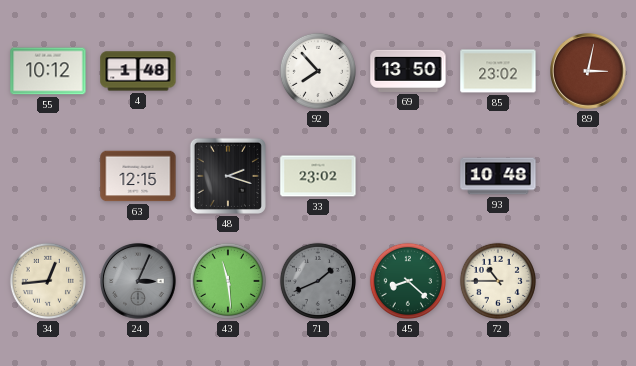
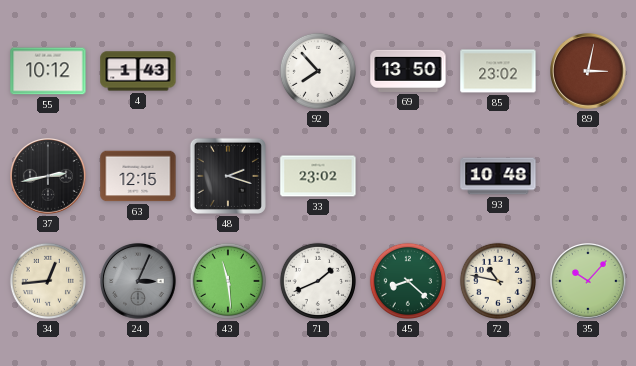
4: 1:48 -> 1:43
37: none -> 2:43
71 dial: grey -> white
72: 10:45 -> 10:47
35: none -> 10:07
